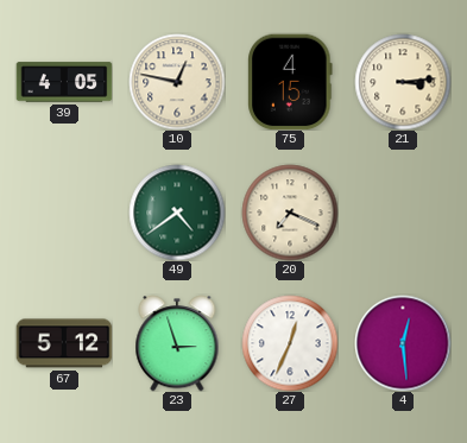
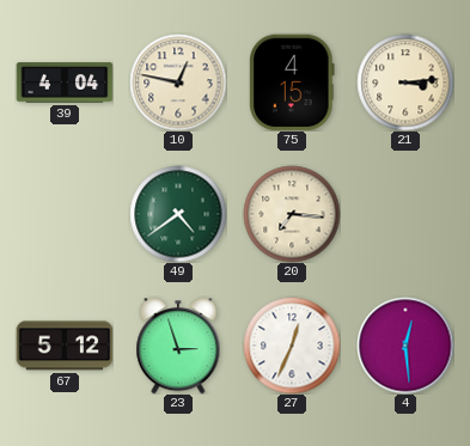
39: 4:05 -> 4:04
20: 7:19 -> 7:16
